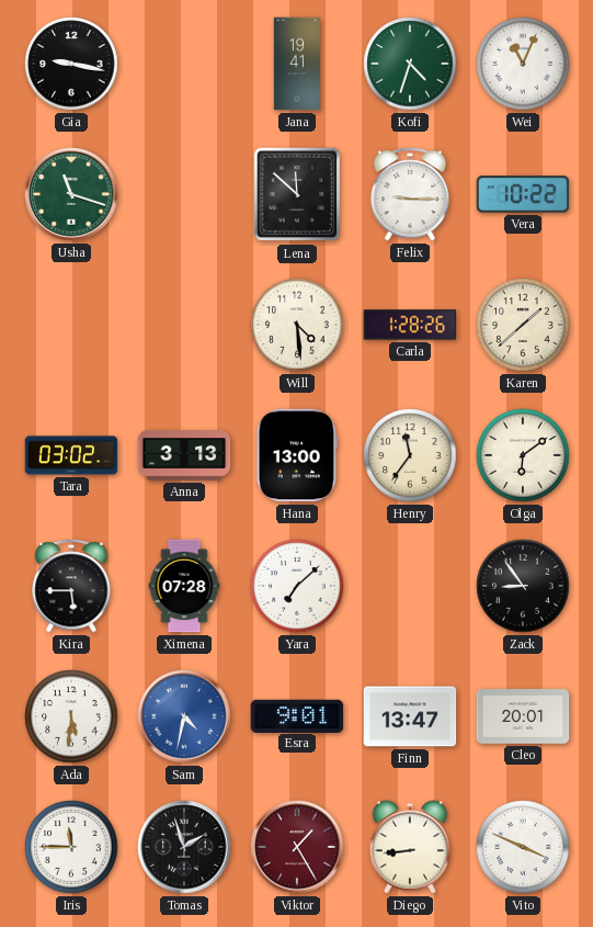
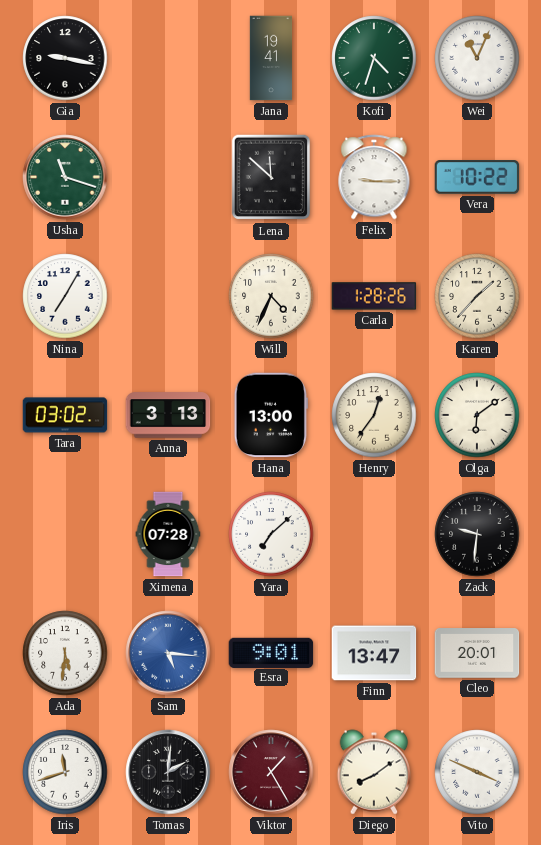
Nina: none -> 7:05
Will: 4:29 -> 4:34
Karen: 1:38 -> 1:37
Henry: 11:36 -> 12:36
Kira: 5:45 -> none
Zack: 8:54 -> 9:31
Sam: 4:32 -> 5:16
Iris: 11:45 -> 11:42
Tomas: 1:57 -> 2:01
Diego: 8:44 -> 8:09
